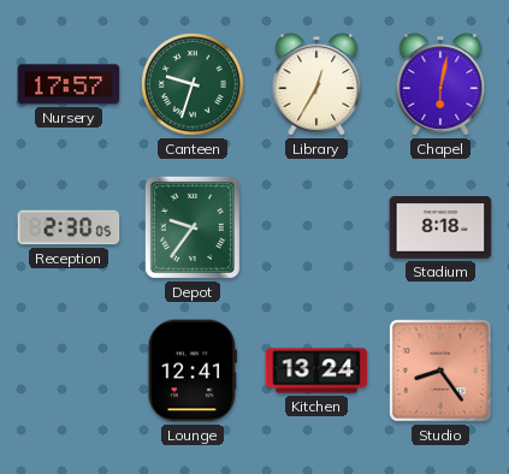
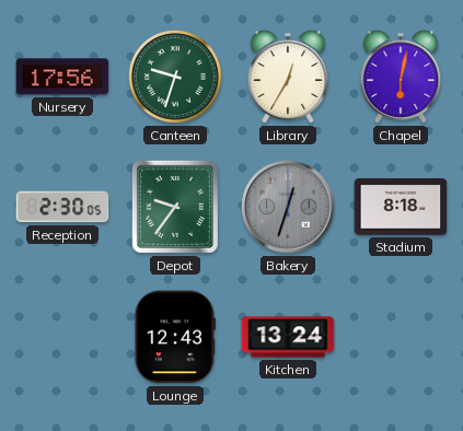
Nursery: 17:57 -> 17:56
Bakery: none -> 12:33
Lounge: 12:41 -> 12:43
Studio: 8:24 -> none
